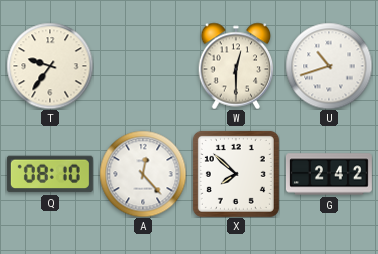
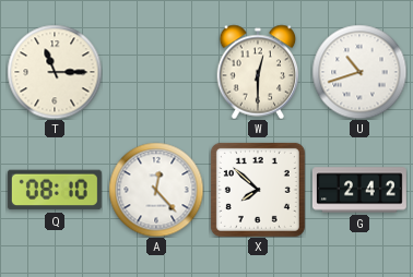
T: 9:36 -> 11:15
